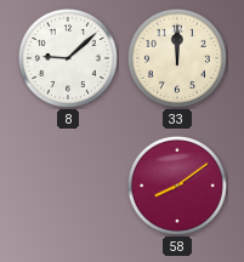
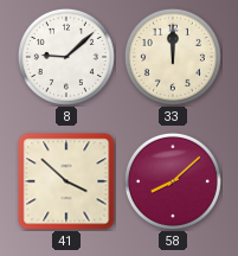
41: none -> 3:52
58: 8:09 -> 8:08
